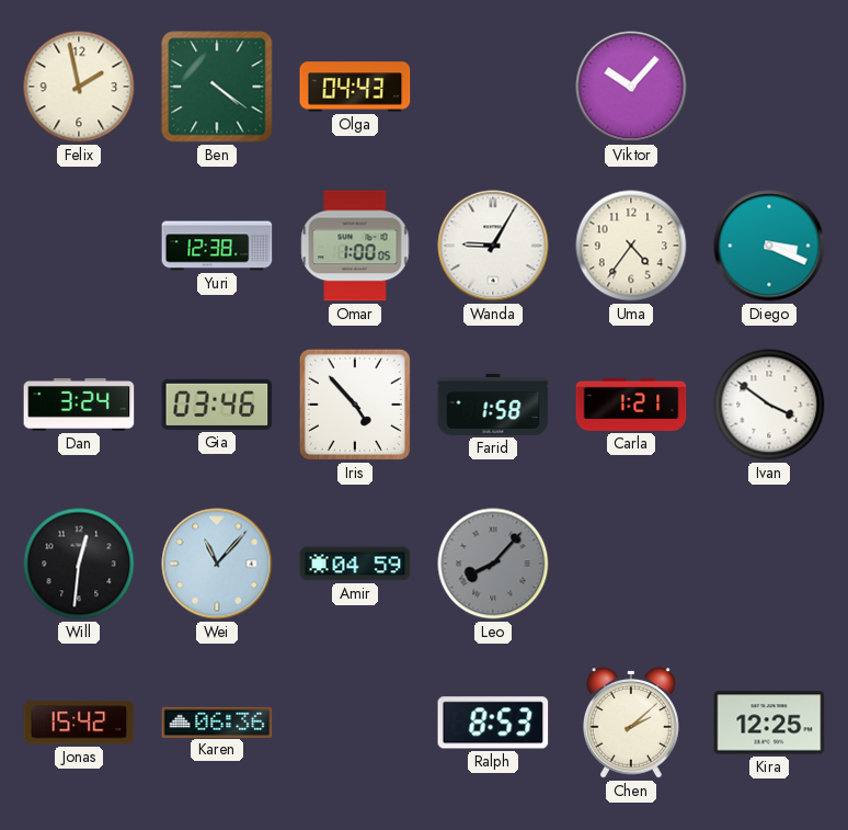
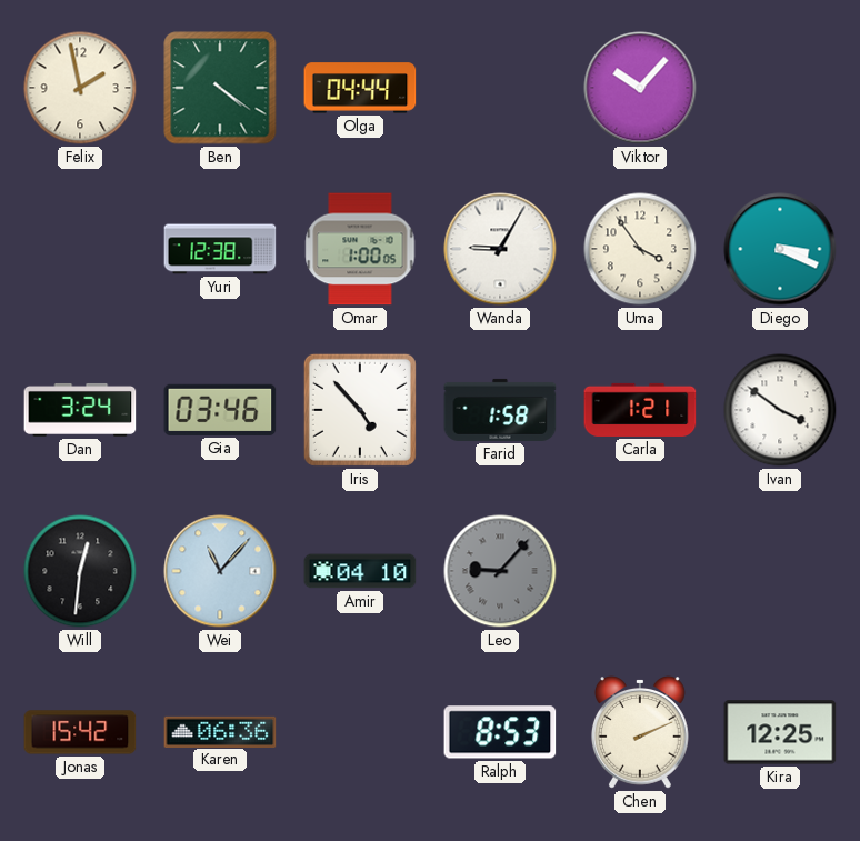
Olga: 04:43 -> 04:44
Uma: 4:36 -> 3:54
Amir: 04:59 -> 04:10
Leo: 8:07 -> 9:07
Chen: 2:08 -> 2:11
